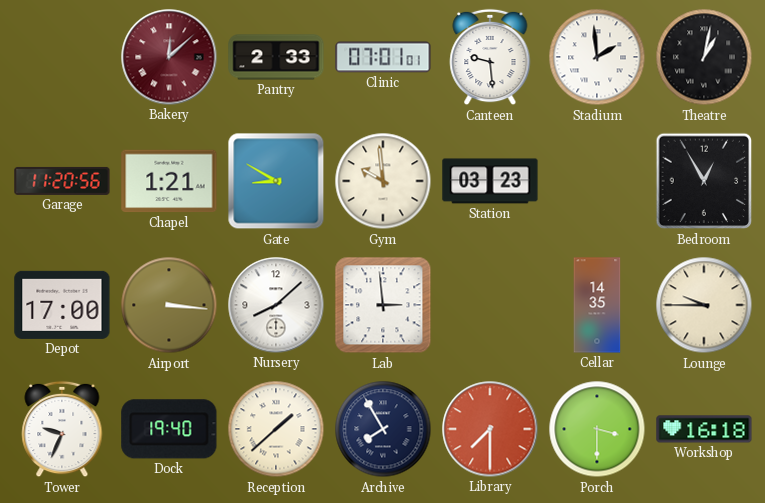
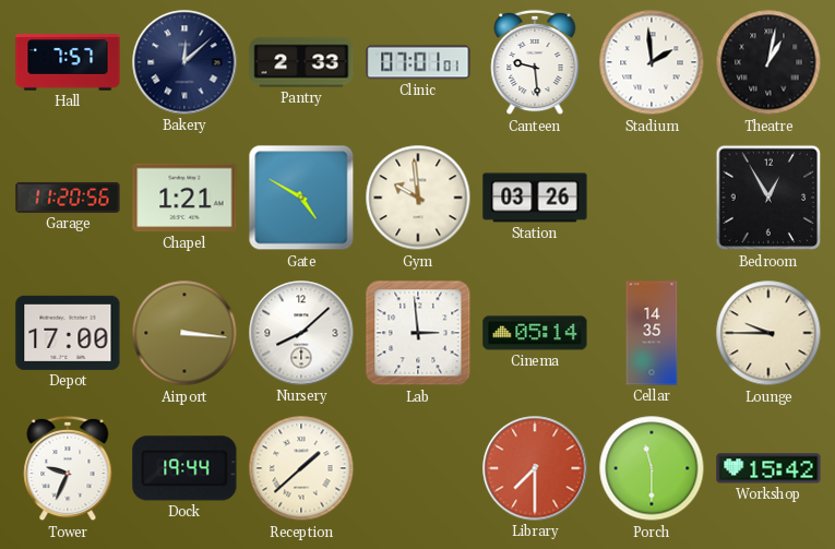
Hall: none -> 7:57
Bakery dial: burgundy -> navy
Gate: 8:50 -> 4:50
Station: 03:23 -> 03:26
Cinema: none -> 05:14
Dock: 19:40 -> 19:44
Archive: 7:55 -> none
Porch: 3:30 -> 11:30
Workshop: 16:18 -> 15:42
